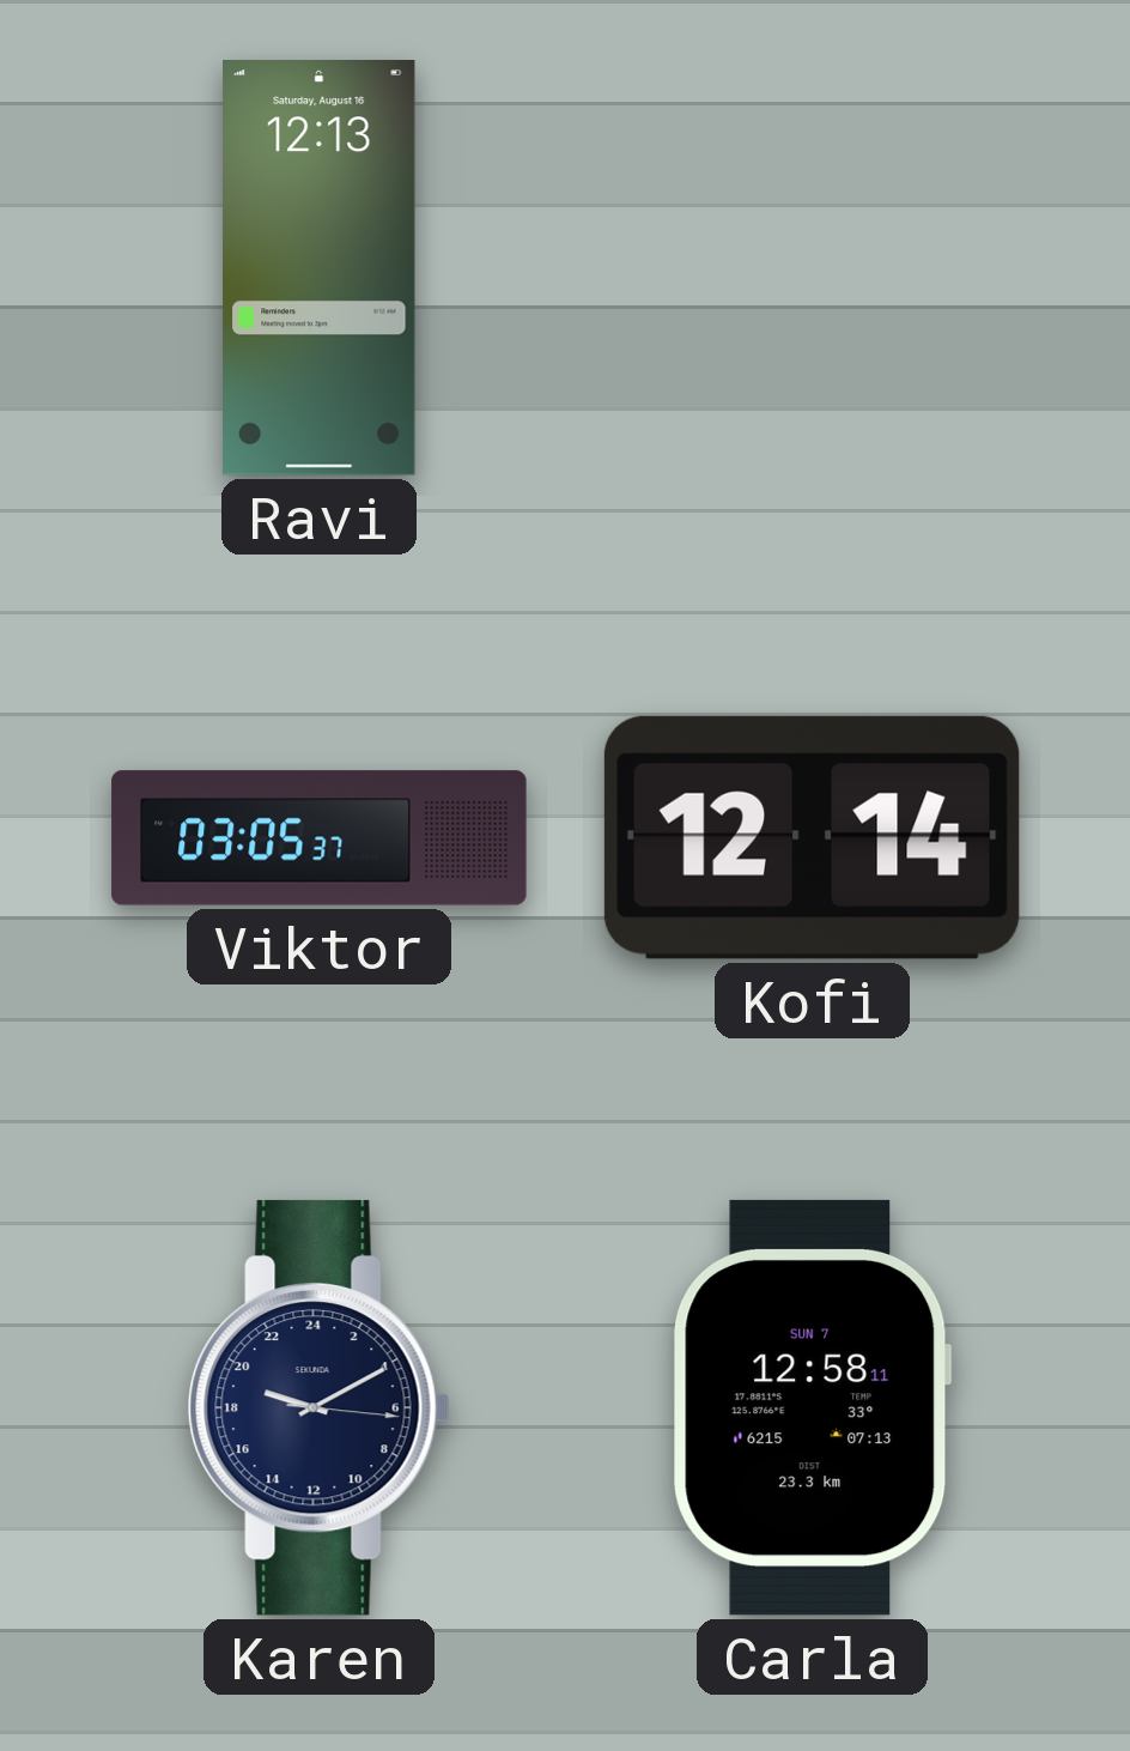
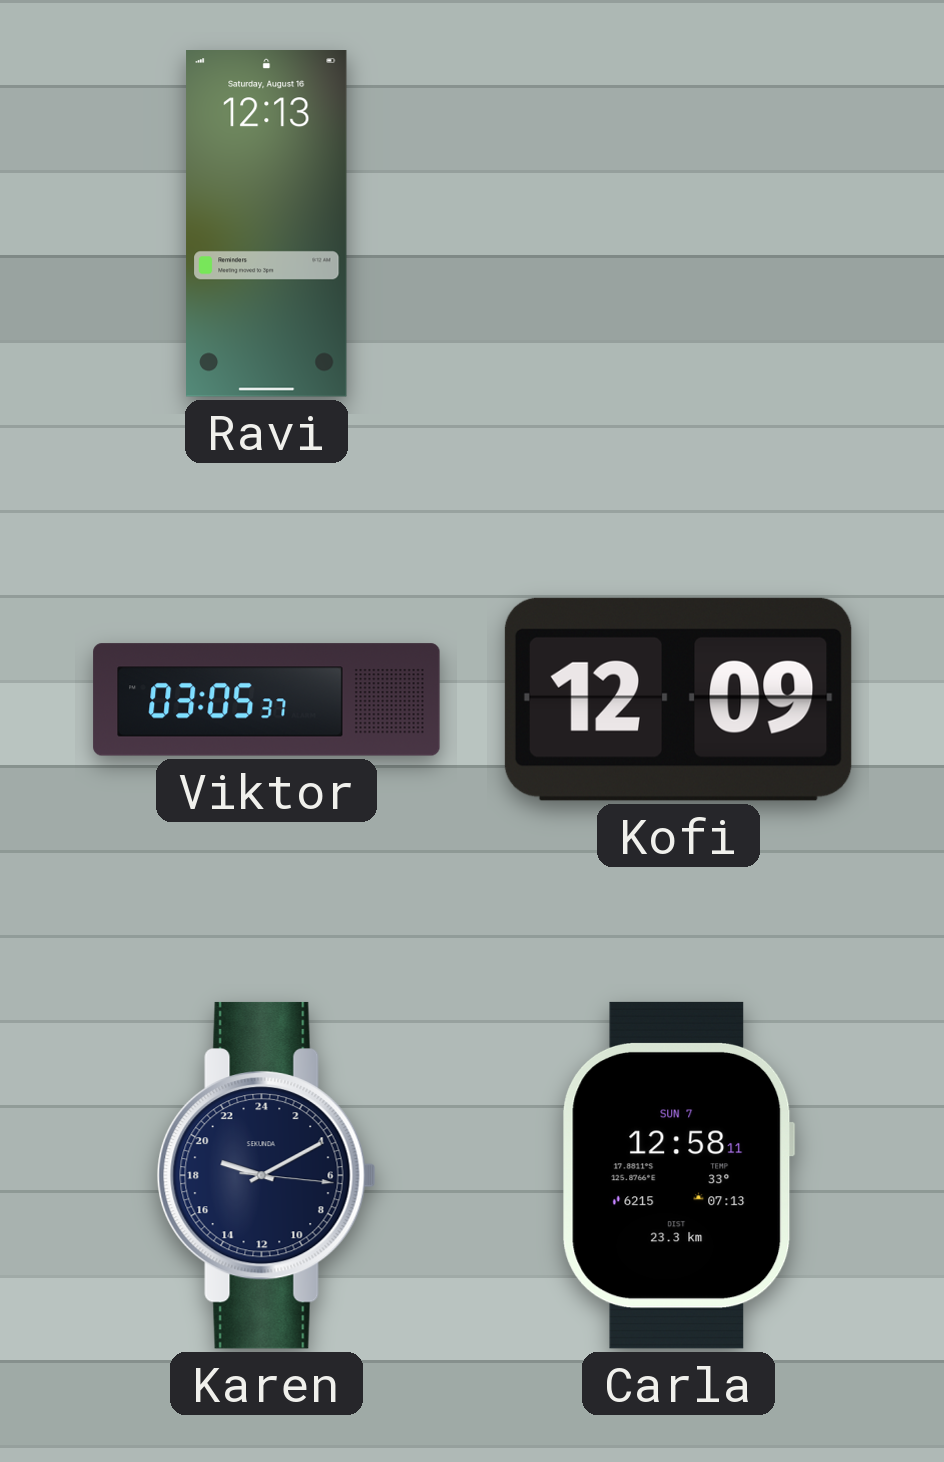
Kofi: 12:14 -> 12:09
